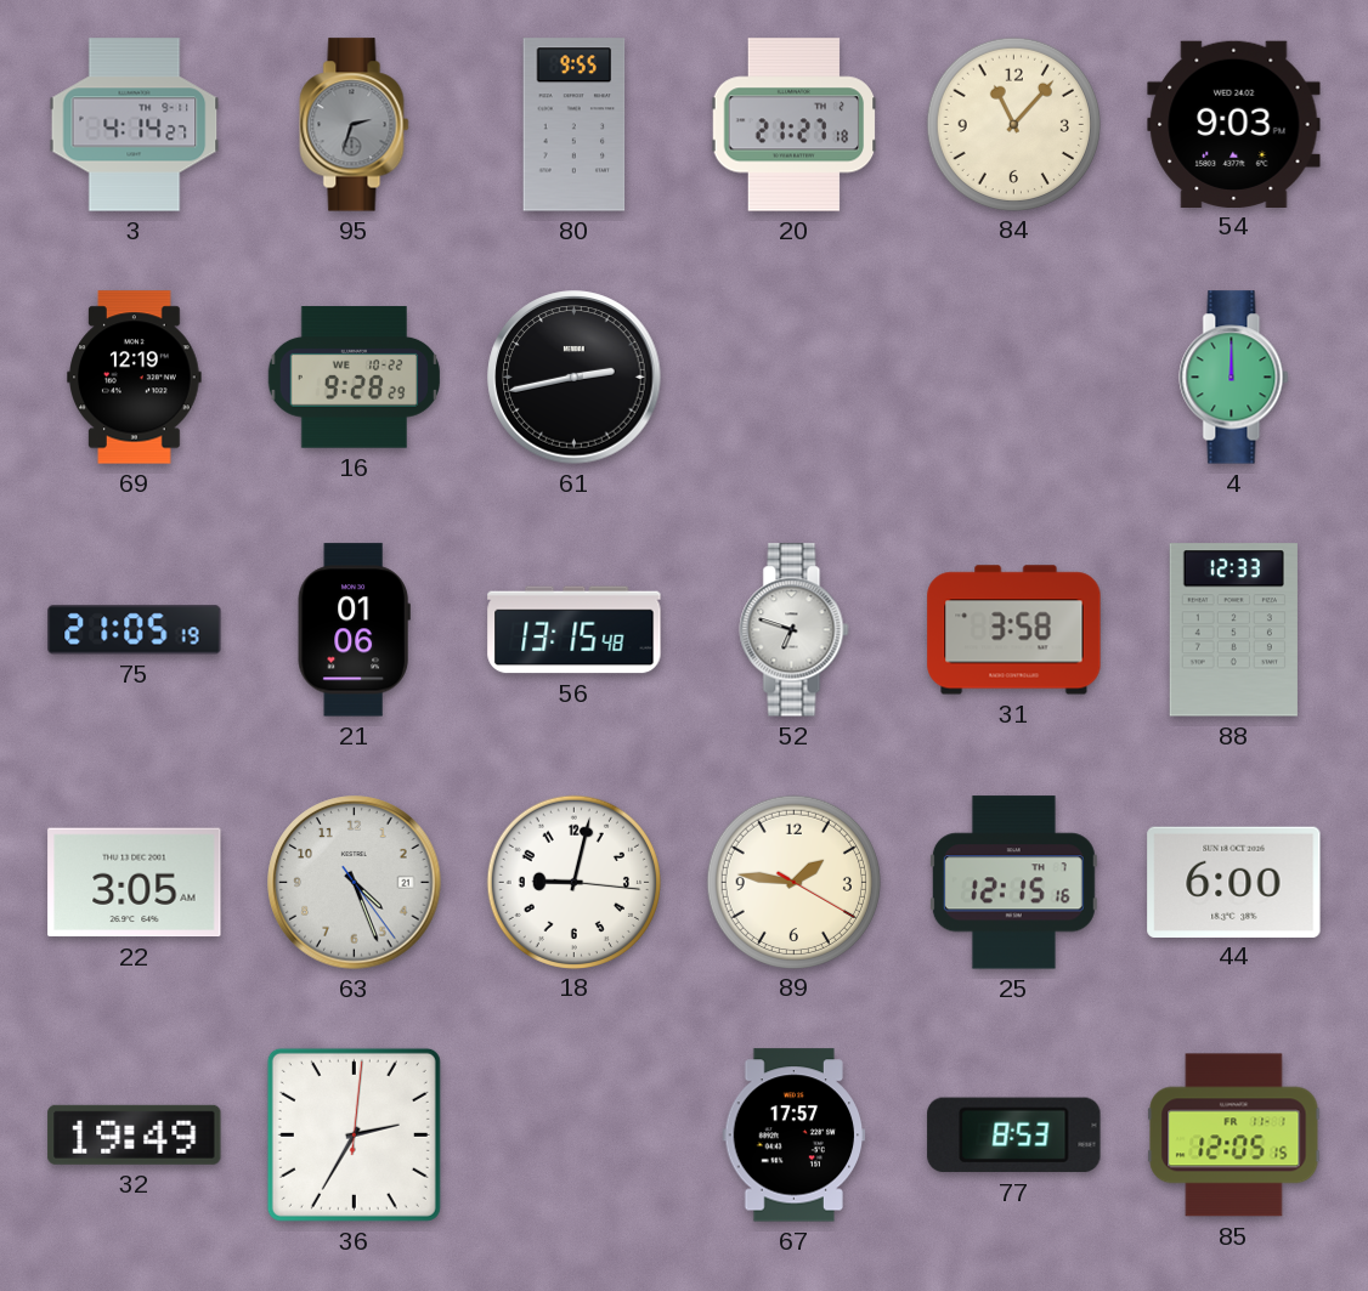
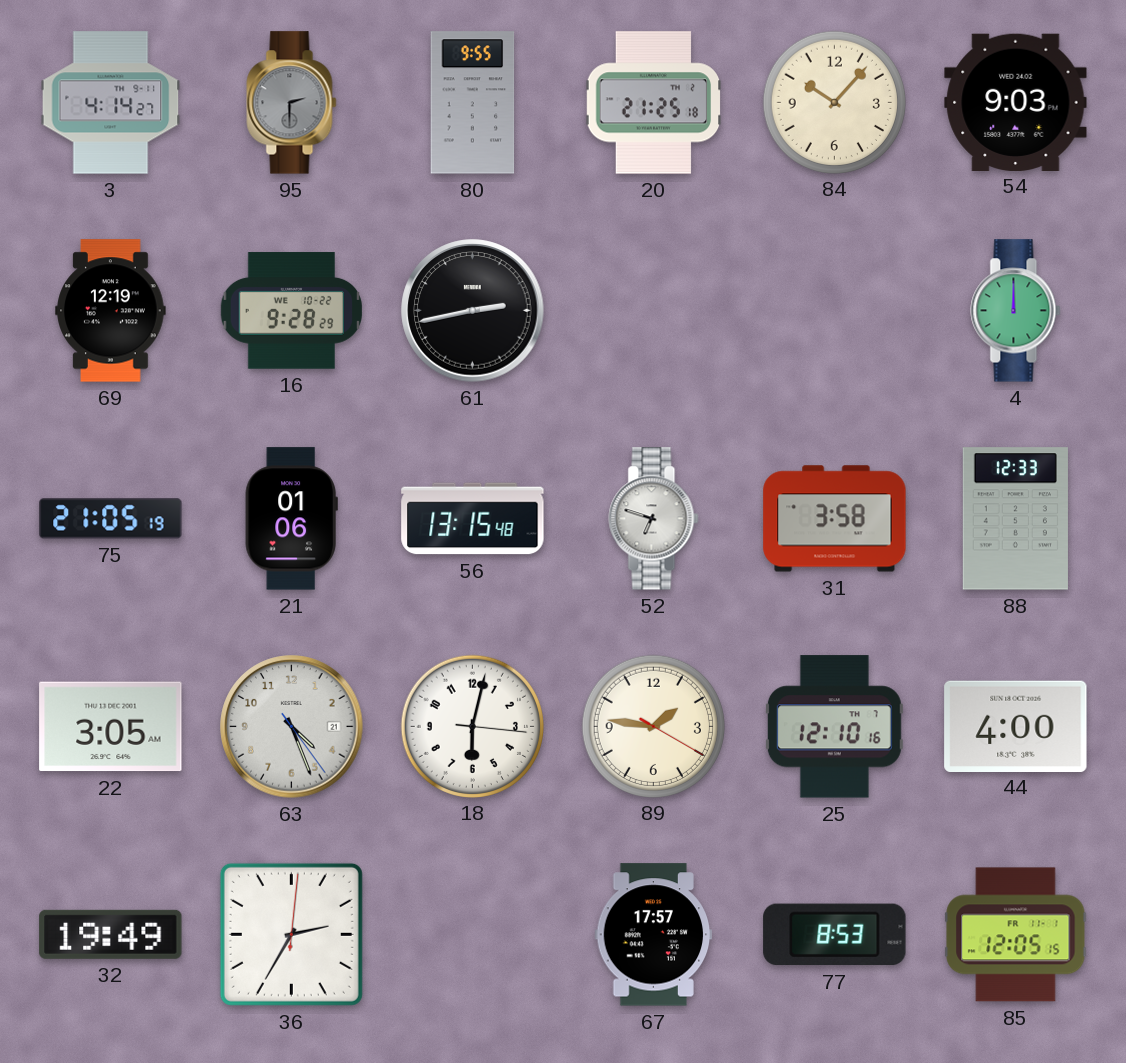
95: 2:33 -> 2:30
20: 21:27 -> 21:25
84: 11:07 -> 10:07
18: 9:02 -> 6:02
25: 12:15 -> 12:10
44: 6:00 -> 4:00
